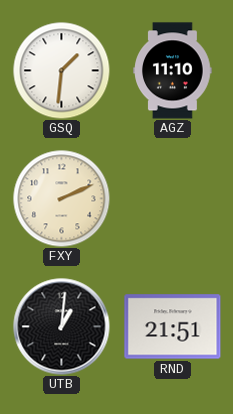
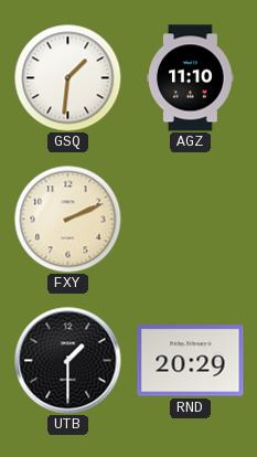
UTB: 1:01 -> 1:30
RND: 21:51 -> 20:29
